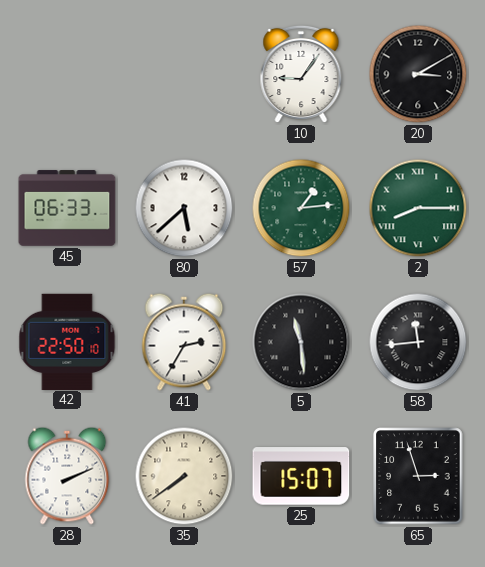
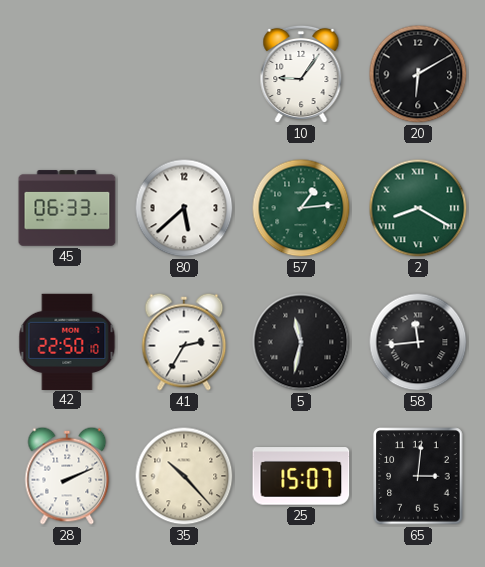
20: 3:10 -> 6:10
2: 8:15 -> 8:20
5: 11:29 -> 11:32
35: 7:39 -> 10:23
65: 2:57 -> 3:01
